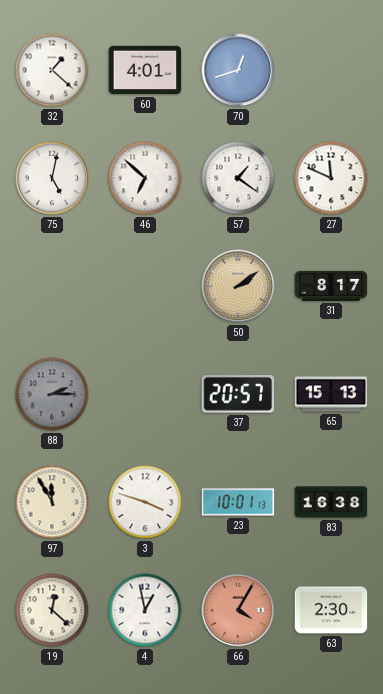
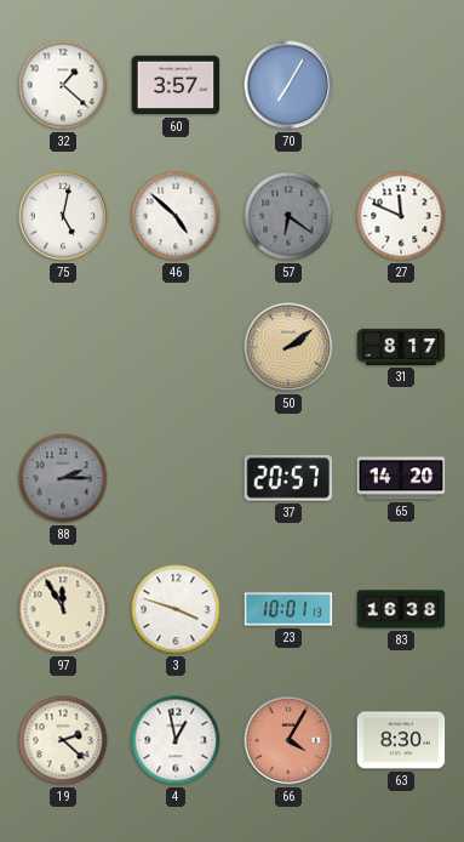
60: 4:01 -> 3:57
70: 12:42 -> 7:05
46: 6:52 -> 4:52
57: 1:21 -> 6:21
57 dial: white -> grey
65: 15:13 -> 14:20
19: 12:22 -> 2:22
63: 2:30 -> 8:30
